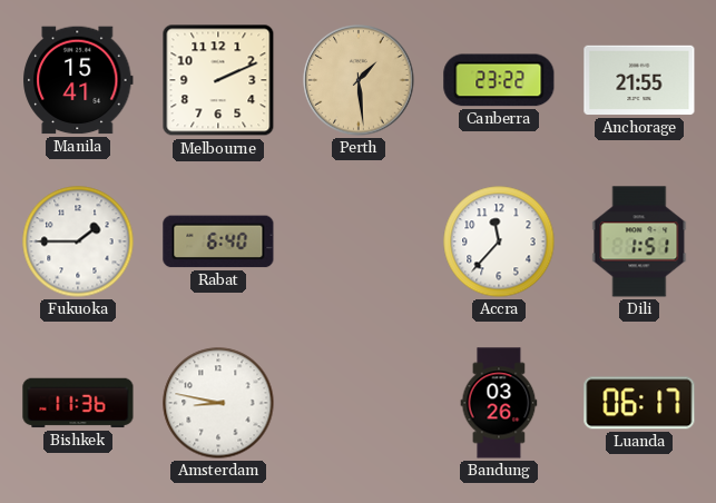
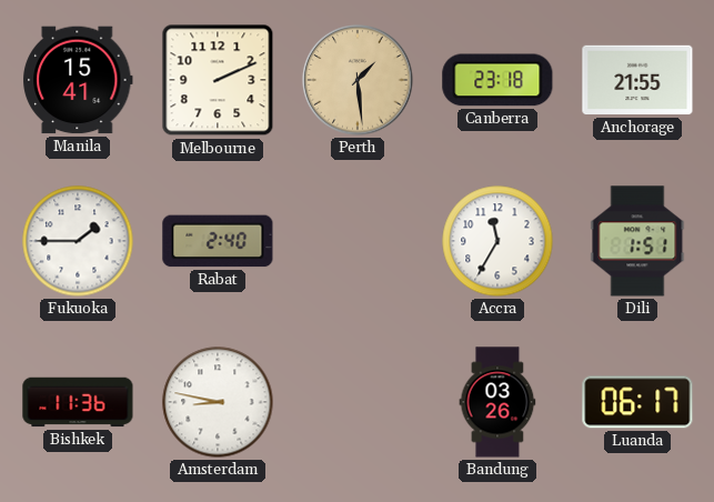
Canberra: 23:22 -> 23:18
Rabat: 6:40 -> 2:40
Accra: 11:37 -> 11:35
